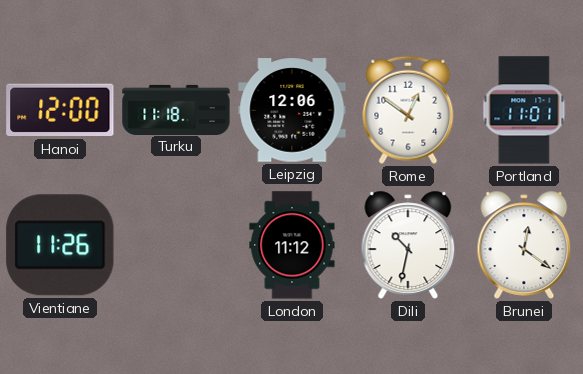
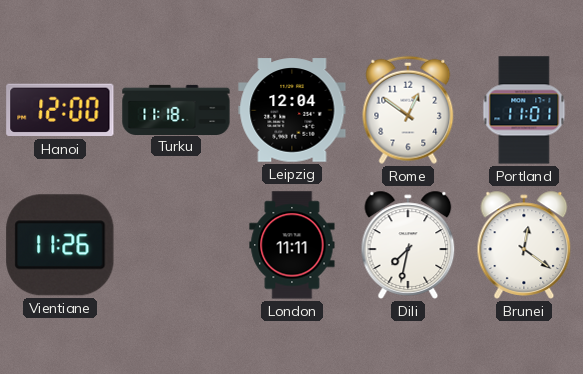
Leipzig: 12:06 -> 12:04
London: 11:12 -> 11:11
Dili: 10:32 -> 7:32
